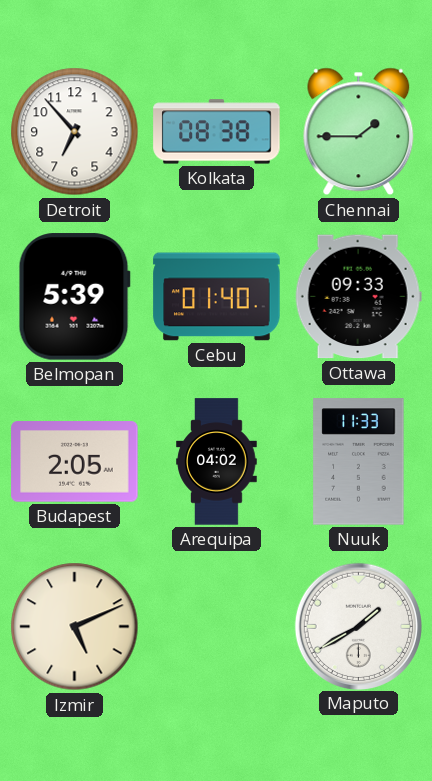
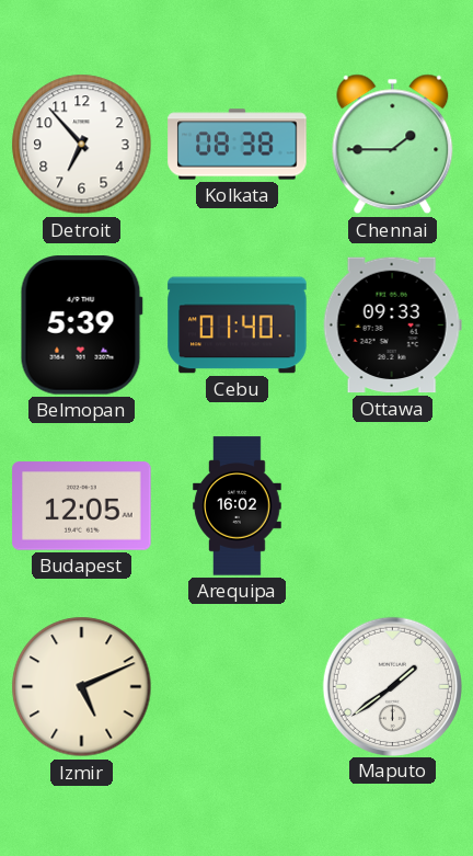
Budapest: 2:05 -> 12:05
Arequipa: 04:02 -> 16:02
Nuuk: 11:33 -> none
Maputo: 1:40 -> 1:39
